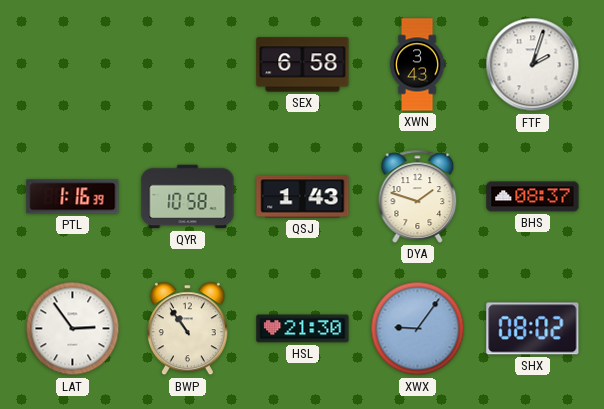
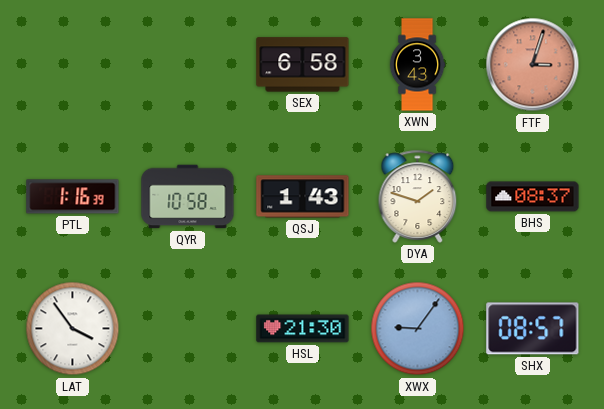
FTF: 2:03 -> 3:03
FTF dial: white -> salmon
LAT: 2:54 -> 3:54
BWP: 10:54 -> none
SHX: 08:02 -> 08:57
